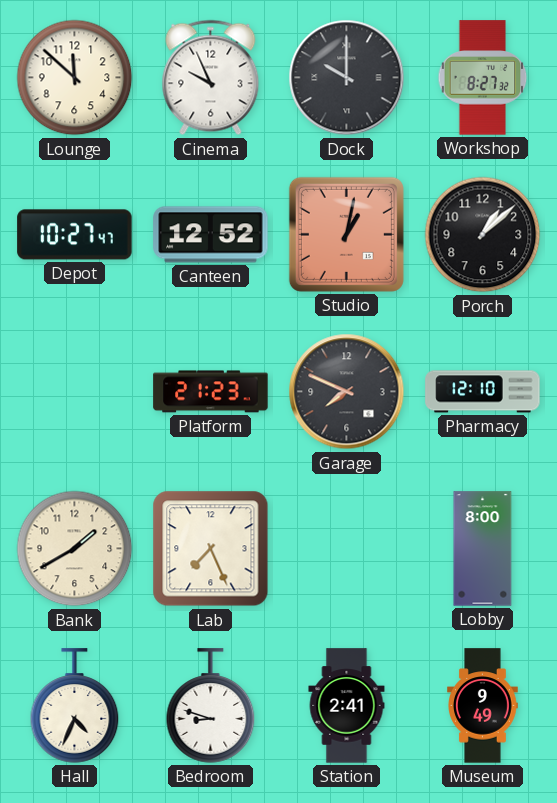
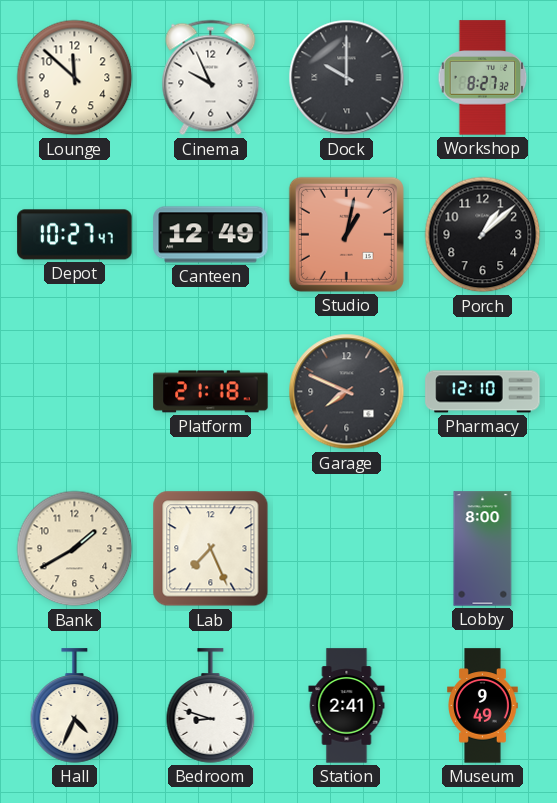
Canteen: 12:52 -> 12:49
Platform: 21:23 -> 21:18
